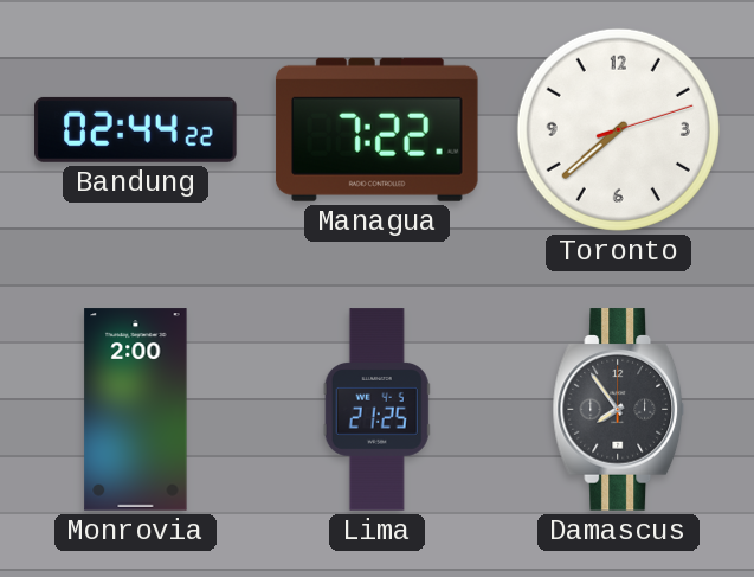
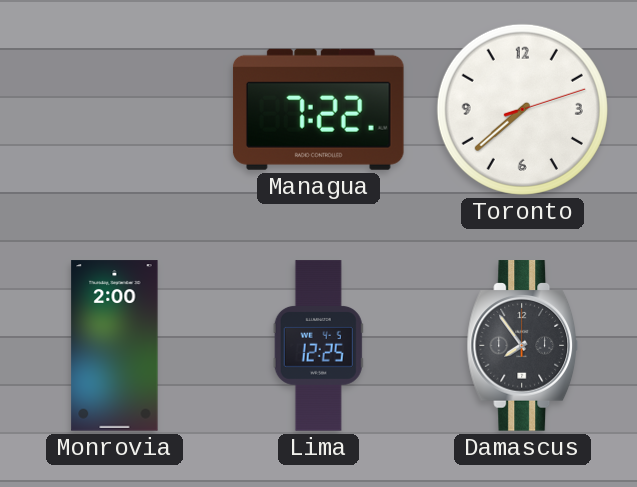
Bandung: 02:44 -> none
Lima: 21:25 -> 12:25
